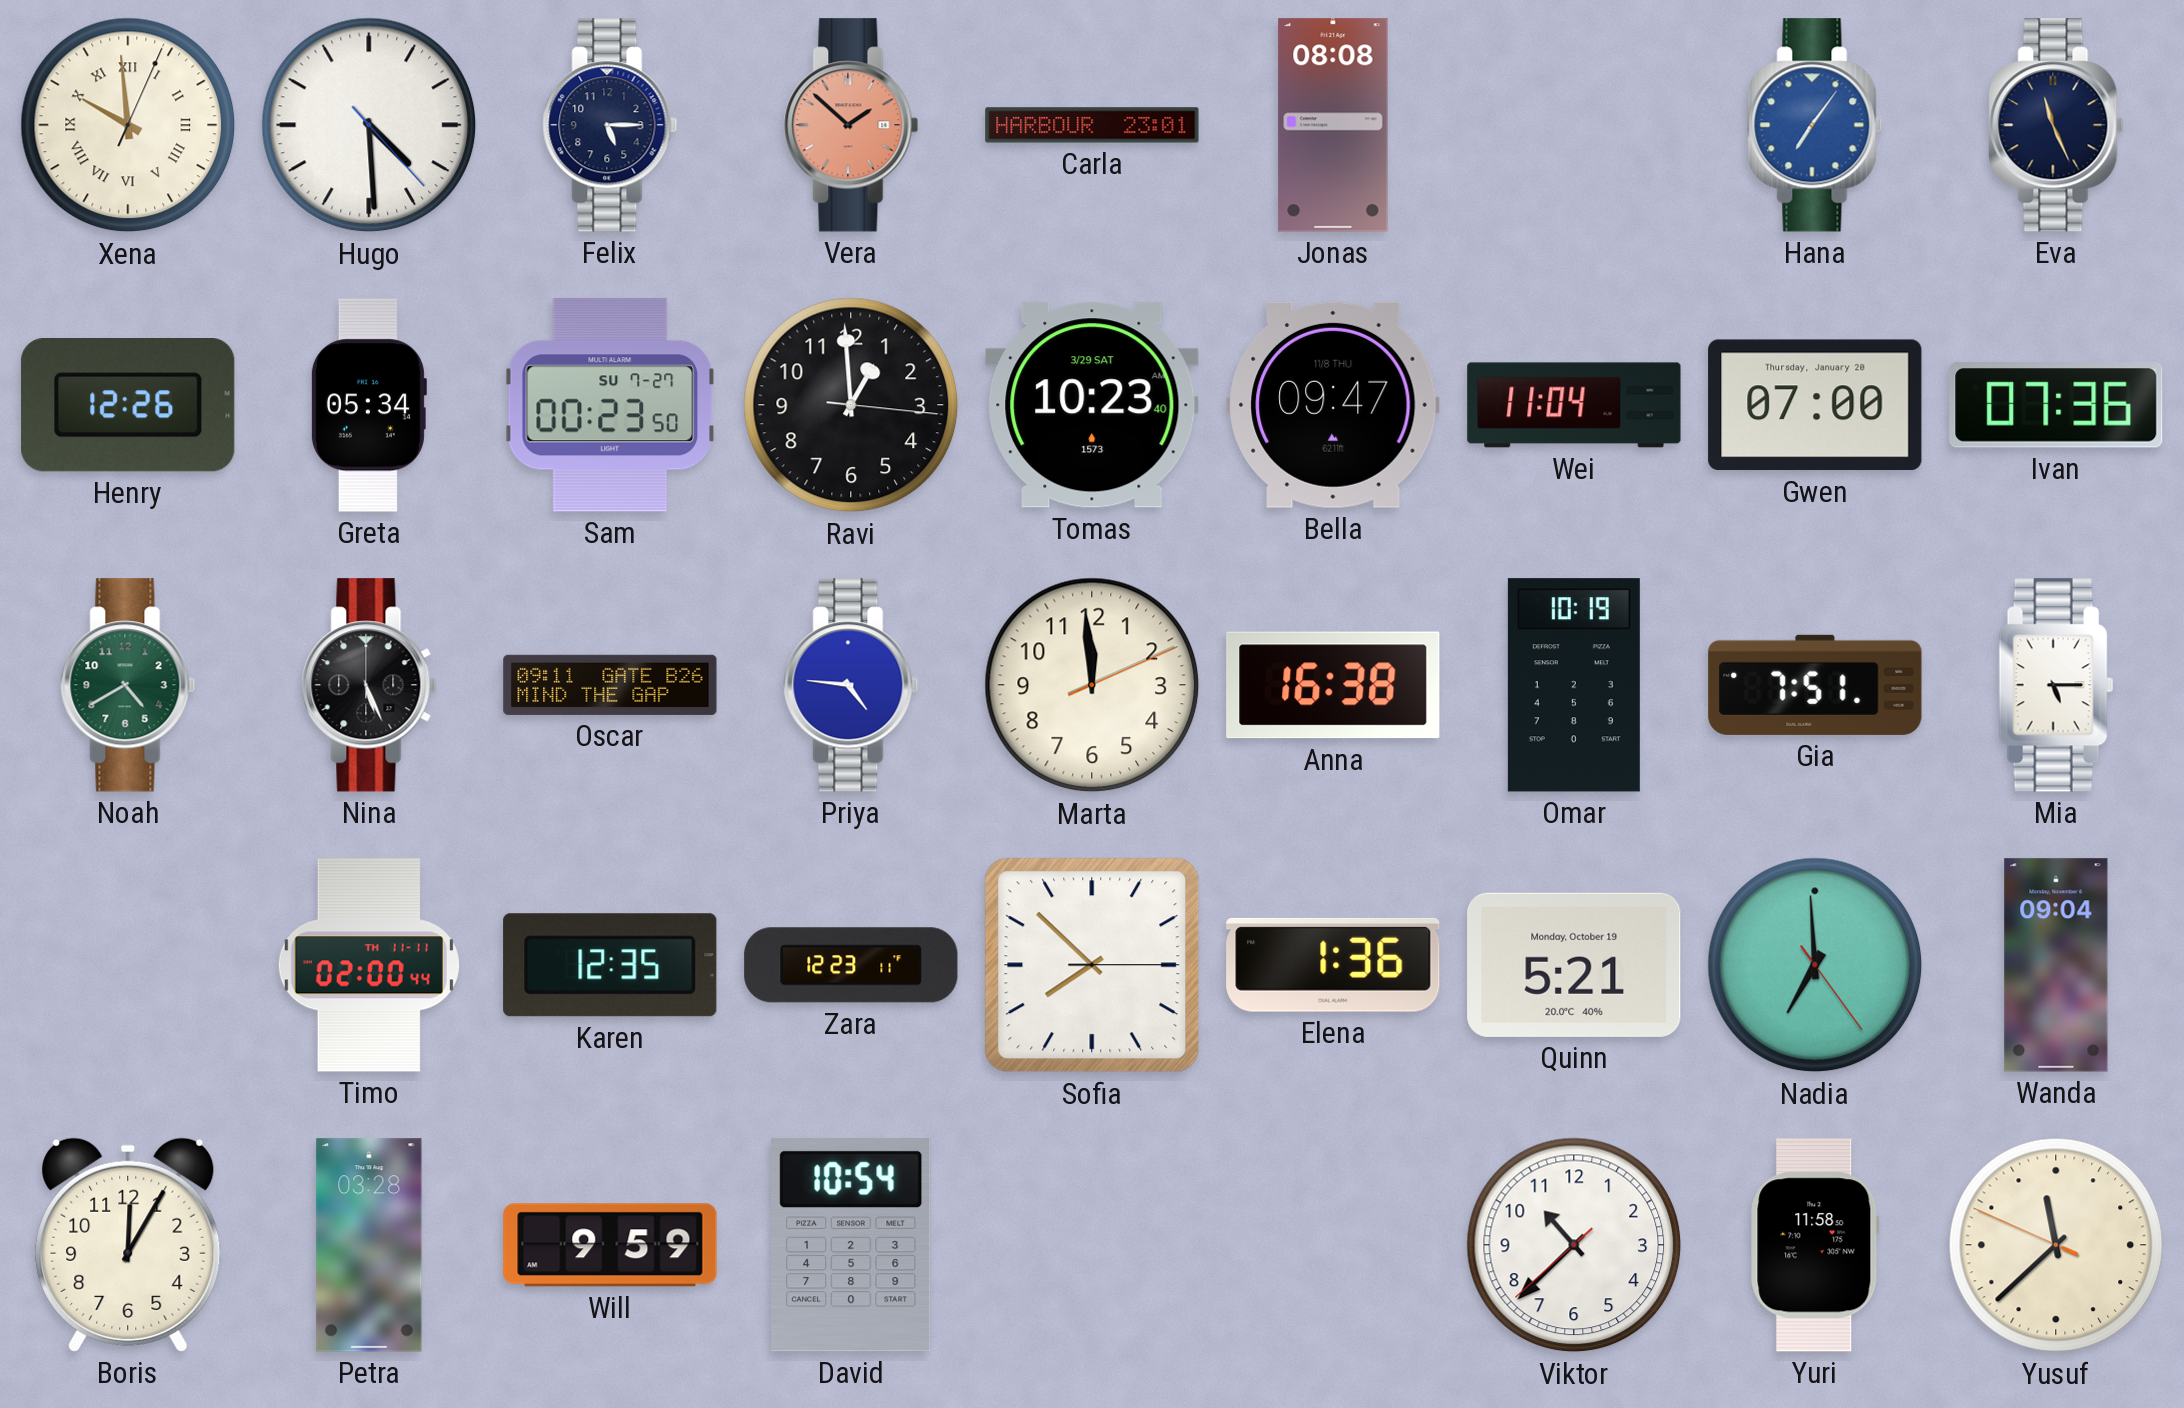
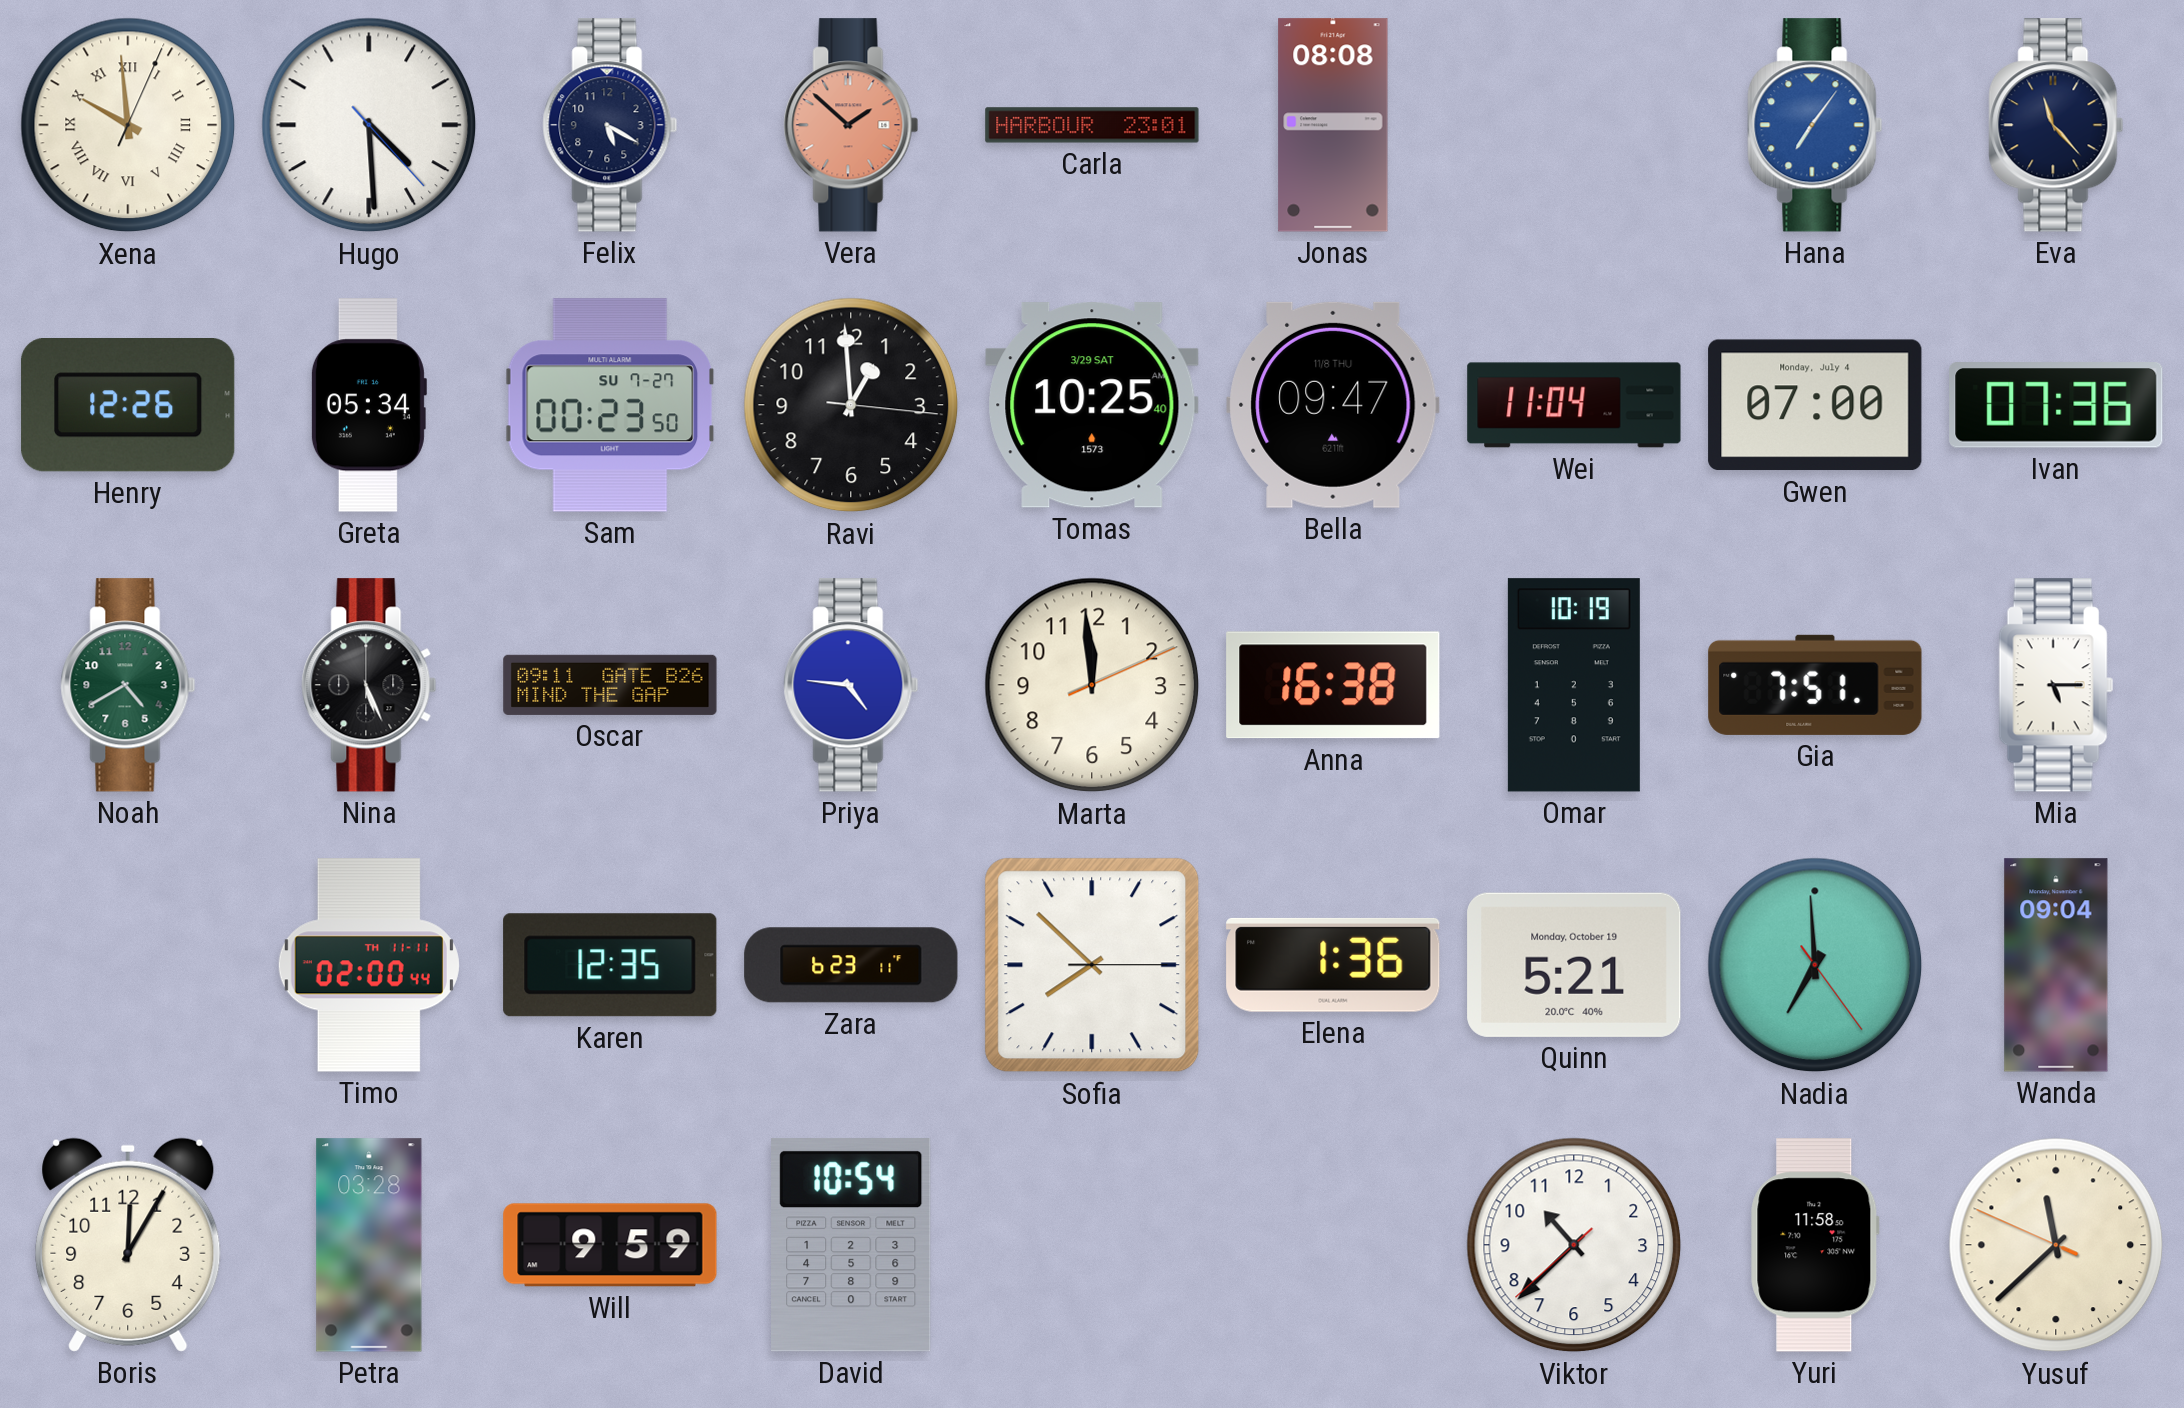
Felix: 5:15 -> 5:20
Eva: 11:26 -> 11:23
Tomas: 10:23 -> 10:25
Gwen date: Thursday, January 20 -> Monday, July 4
Zara: 12:23 -> 6:23
